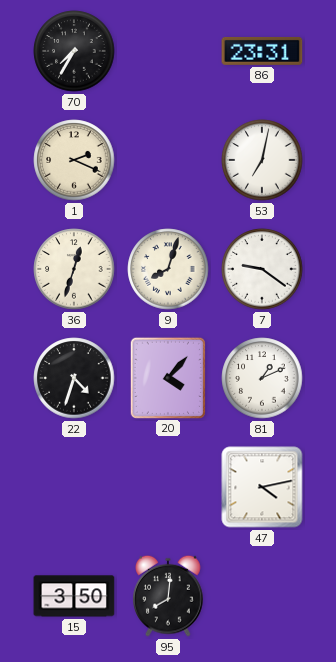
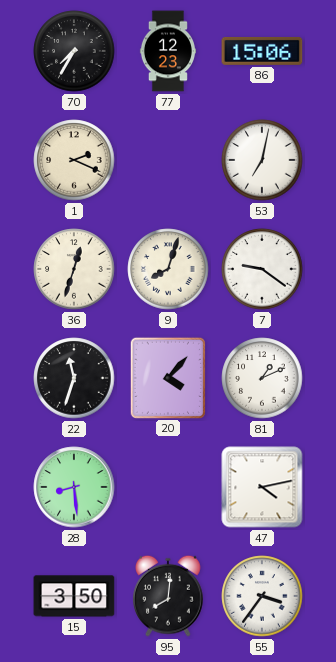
77: none -> 12:23
86: 23:31 -> 15:06
22: 4:33 -> 11:33
28: none -> 8:29
55: none -> 3:36
